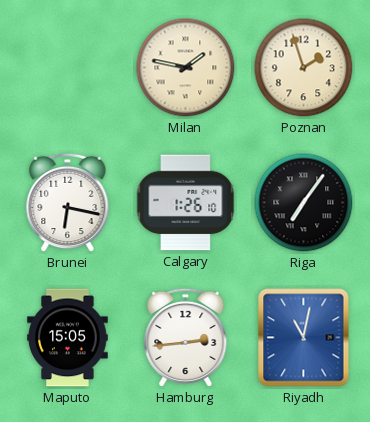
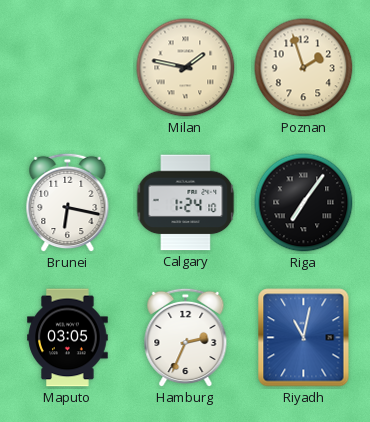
Calgary: 1:26 -> 1:24
Maputo: 15:05 -> 03:05
Hamburg: 2:44 -> 2:34
